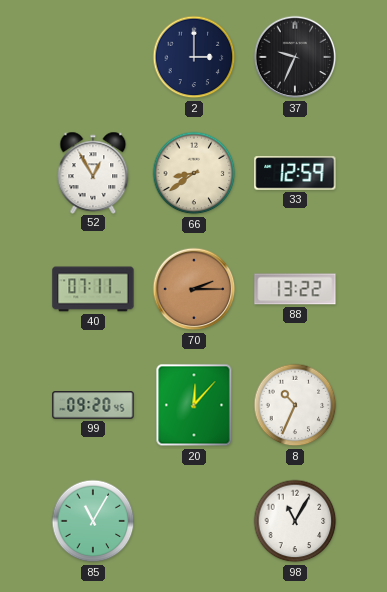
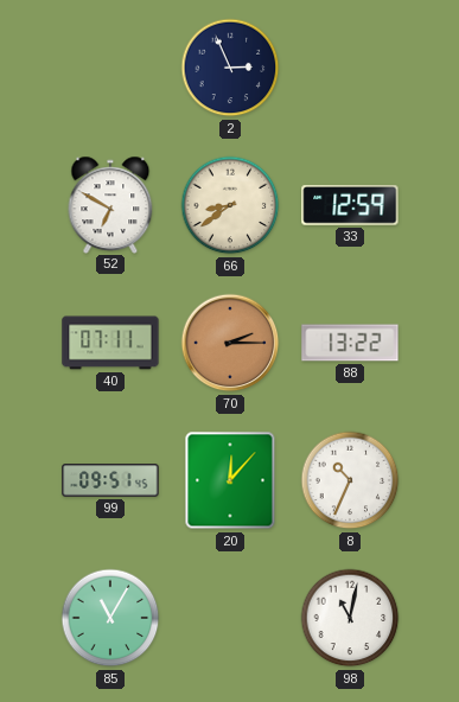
2: 3:00 -> 2:56
37: 9:34 -> none
52: 12:55 -> 6:50
99: 09:20 -> 09:51
98: 11:05 -> 11:02
